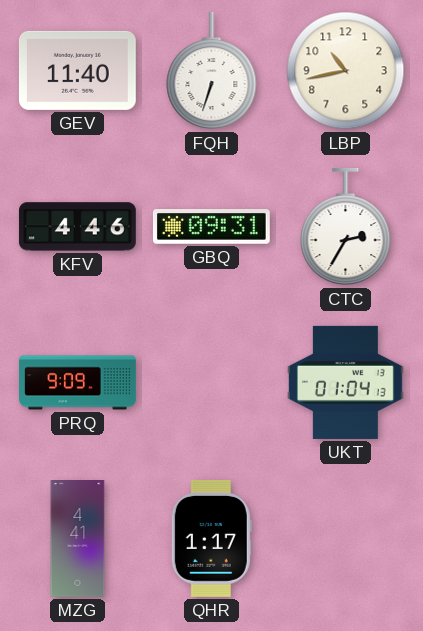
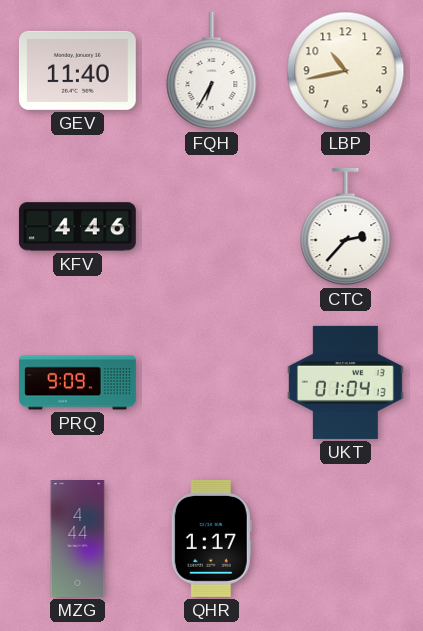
FQH: 6:33 -> 6:35
GBQ: 09:31 -> none
CTC: 2:35 -> 2:37
MZG: 4:41 -> 4:44
